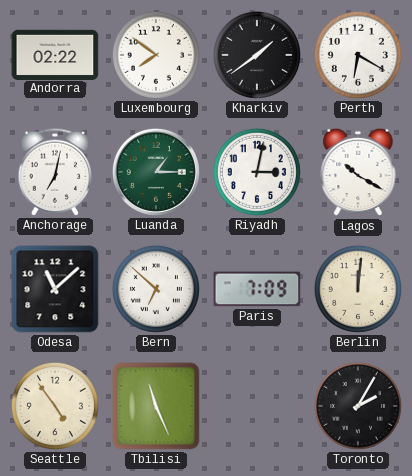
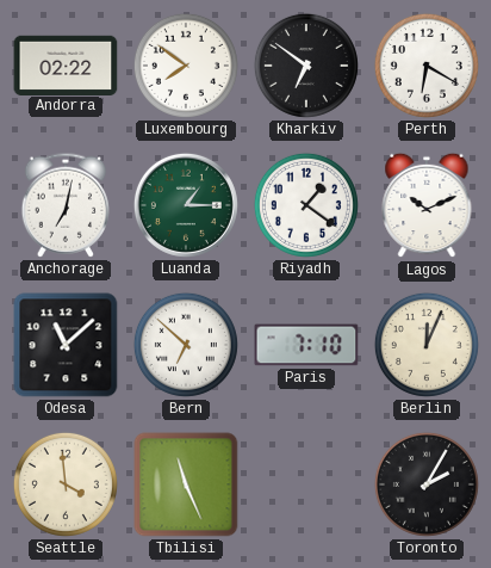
Kharkiv: 1:39 -> 6:51
Riyadh: 3:02 -> 1:21
Lagos: 10:20 -> 10:11
Paris: 7:09 -> 7:10
Berlin: 12:01 -> 12:04
Seattle: 4:54 -> 3:59
